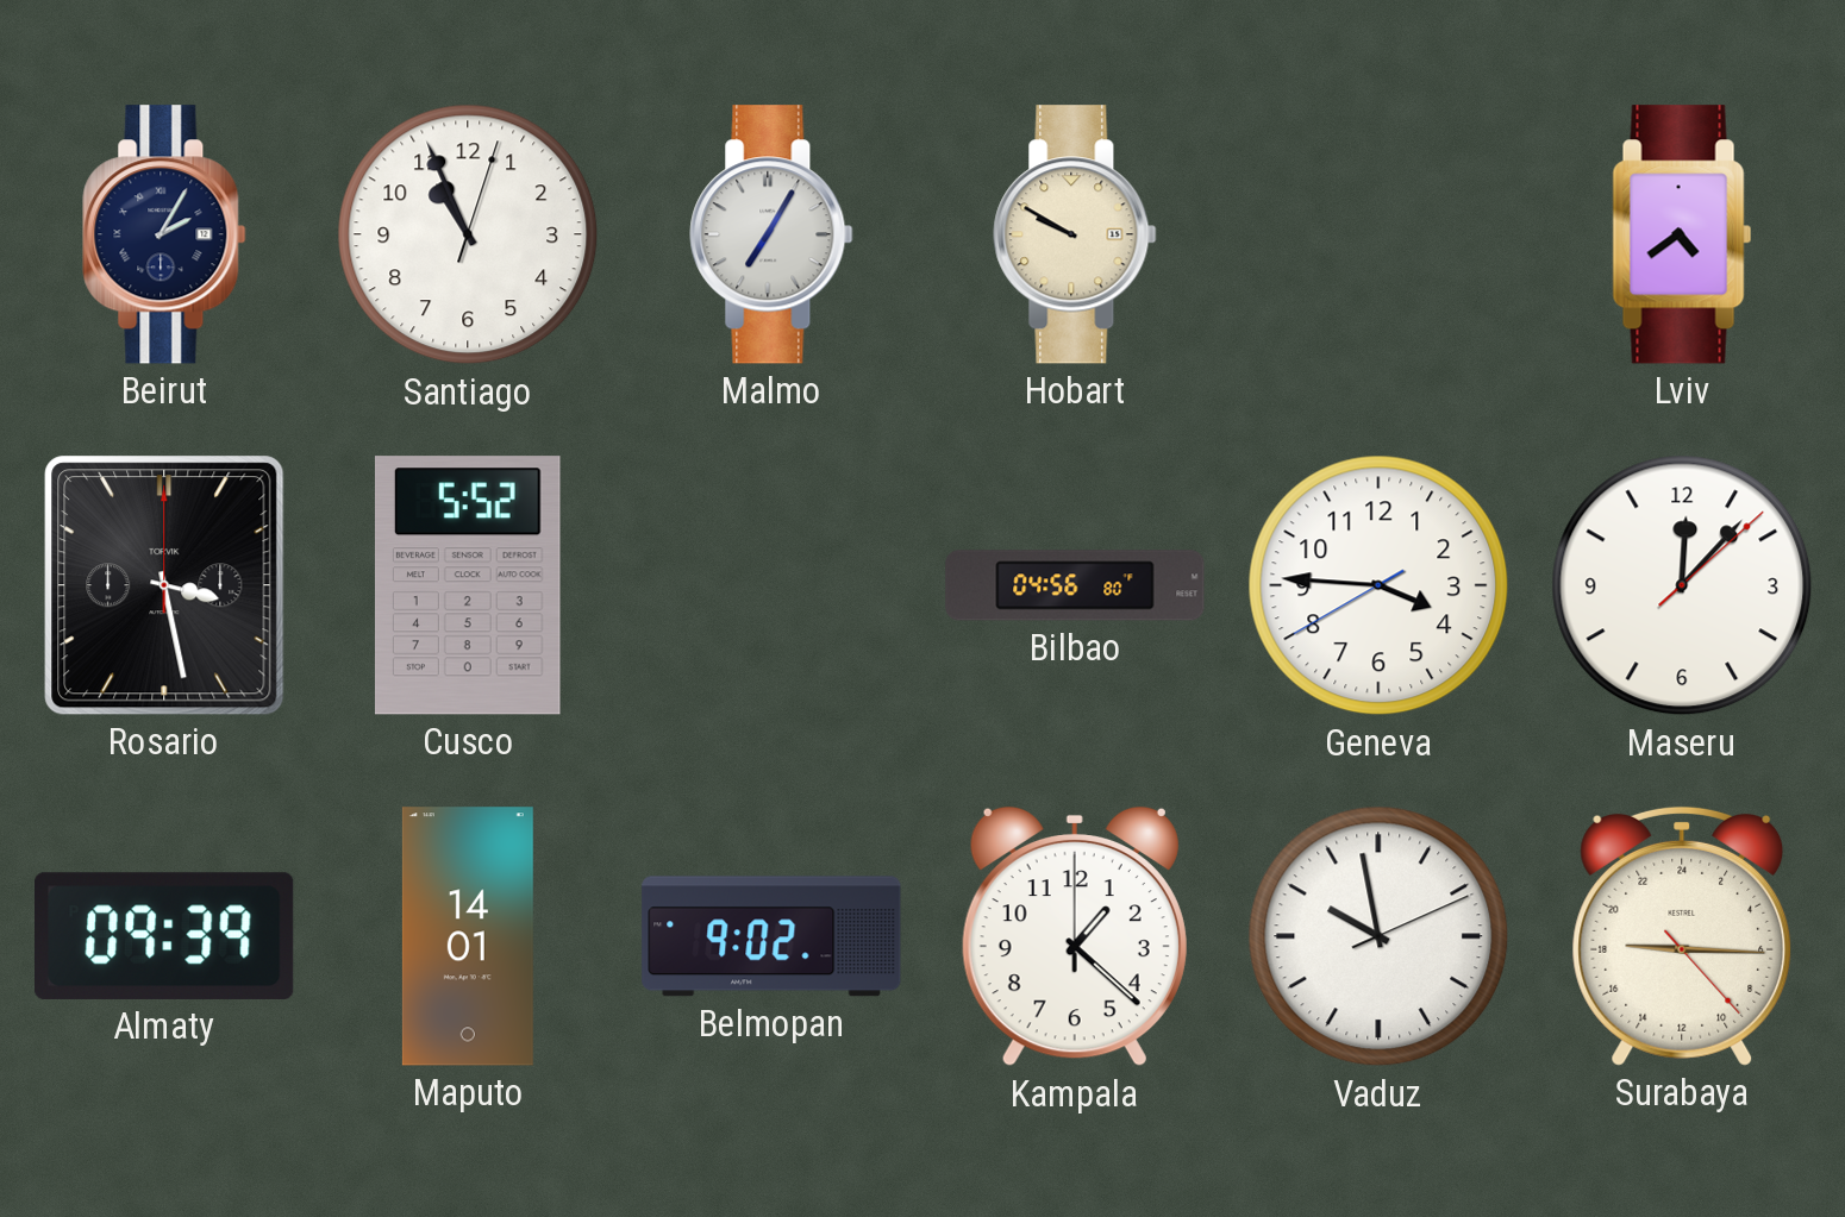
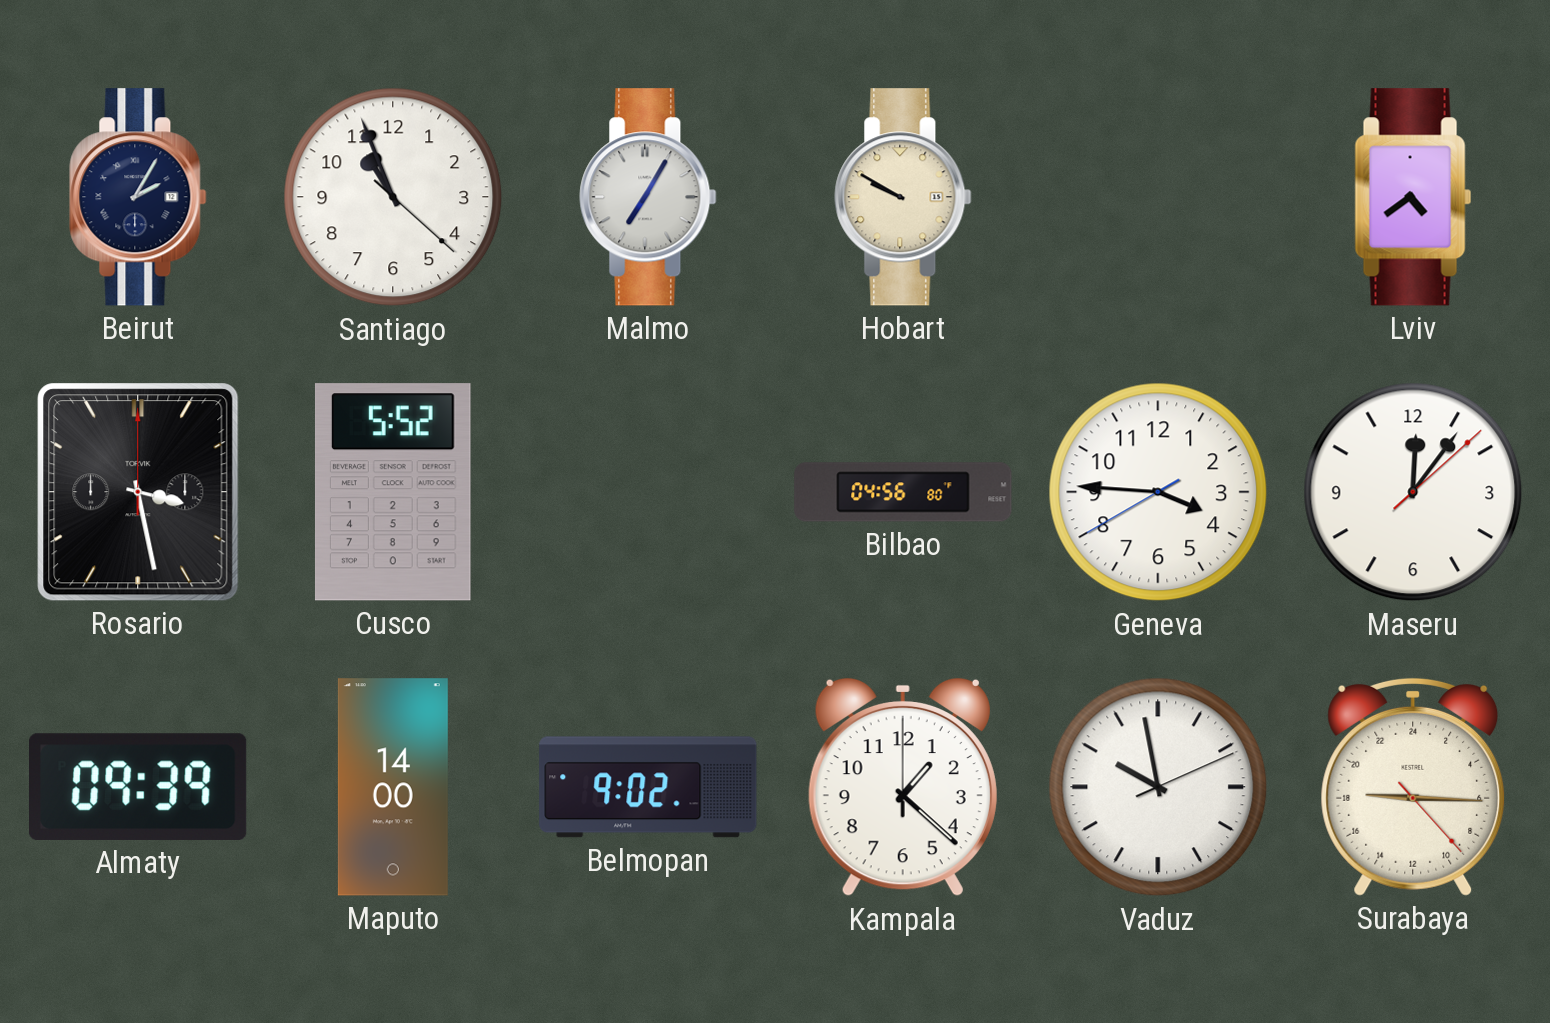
Santiago: 10:56:03 -> 10:56:22
Maseru: 12:07 -> 12:06
Maputo: 14:01 -> 14:00
